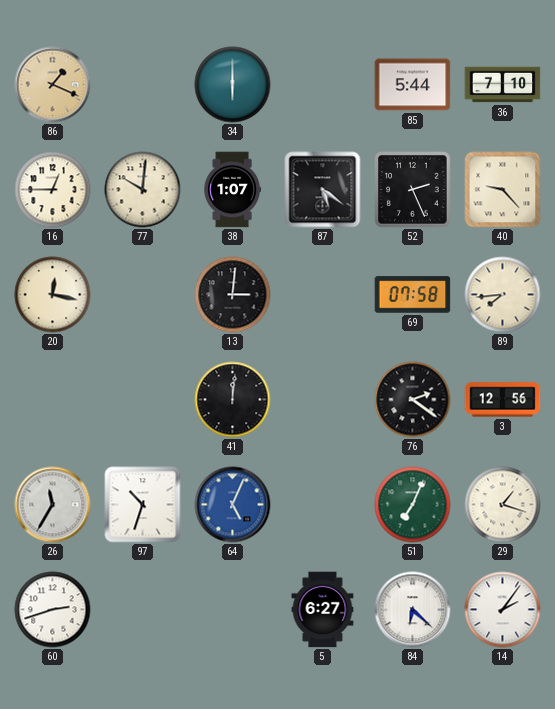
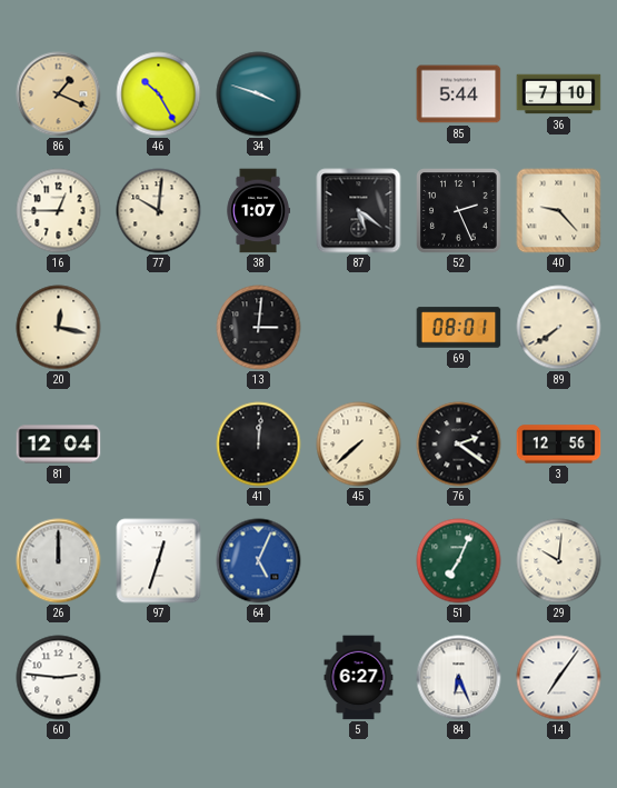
46: none -> 10:25
34: 6:00 -> 3:48
69: 07:58 -> 08:01
89: 7:44 -> 7:39
81: none -> 12:04
45: none -> 7:38
26: 11:35 -> 12:00
97: 10:33 -> 12:33
29: 1:18 -> 10:01
60: 2:42 -> 2:46
84: 6:22 -> 6:26
14: 2:06 -> 7:06
